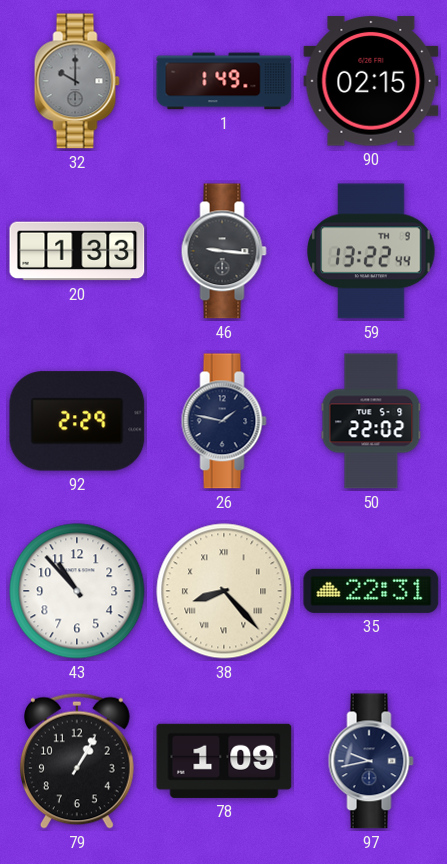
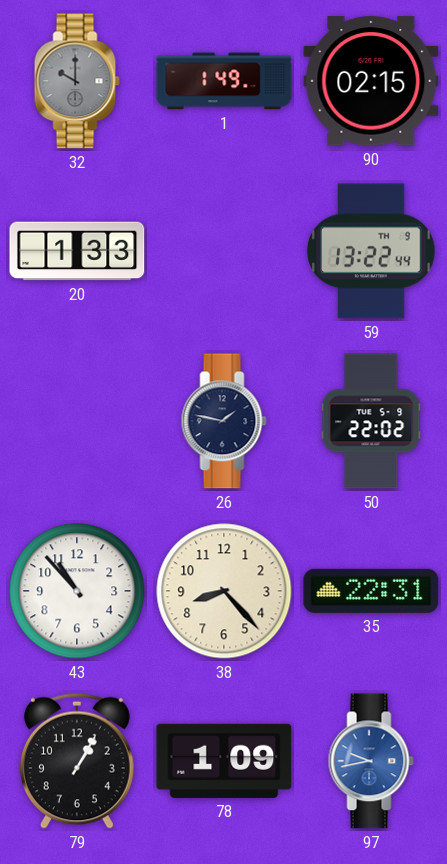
46: 9:16 -> none
92: 2:29 -> none
38 numerals: Roman -> Arabic
97 dial: navy -> blue
